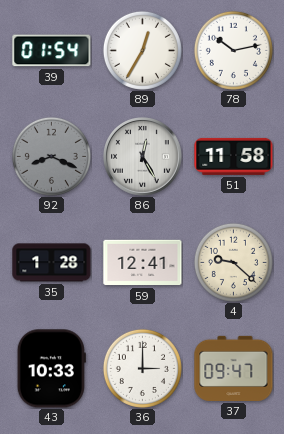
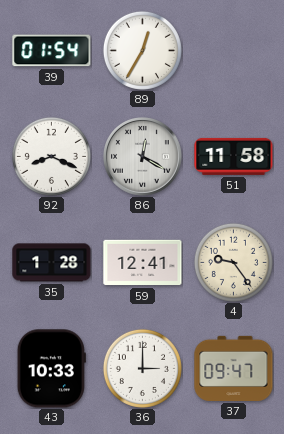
78: 10:13 -> none
92 dial: grey -> white
86: 12:25 -> 12:20
4: 9:22 -> 9:24
